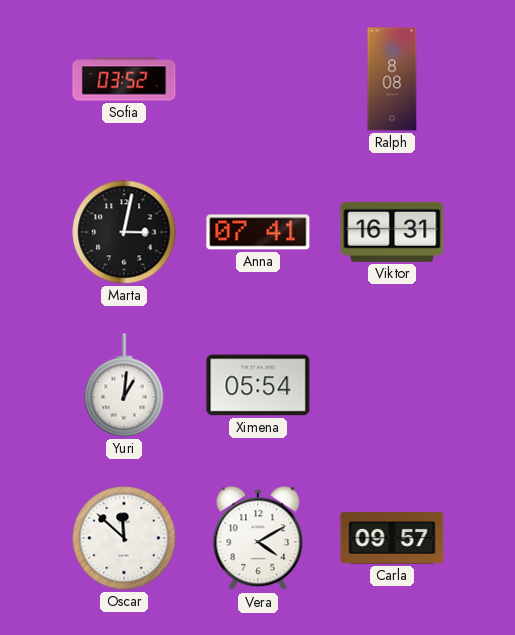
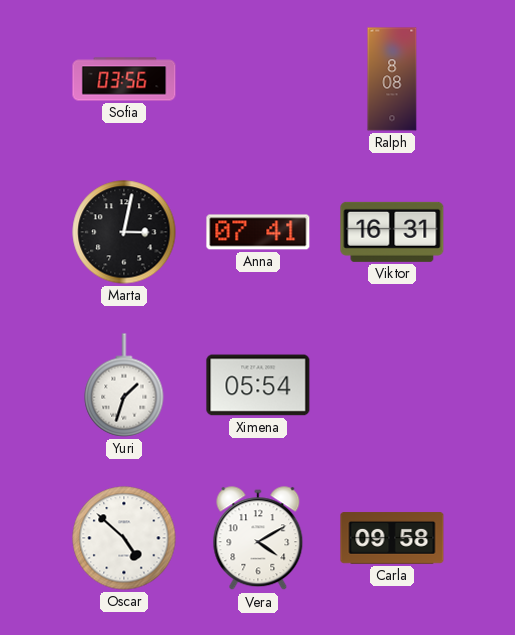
Sofia: 03:52 -> 03:56
Yuri: 1:01 -> 1:33
Oscar: 11:52 -> 4:52
Carla: 09:57 -> 09:58
